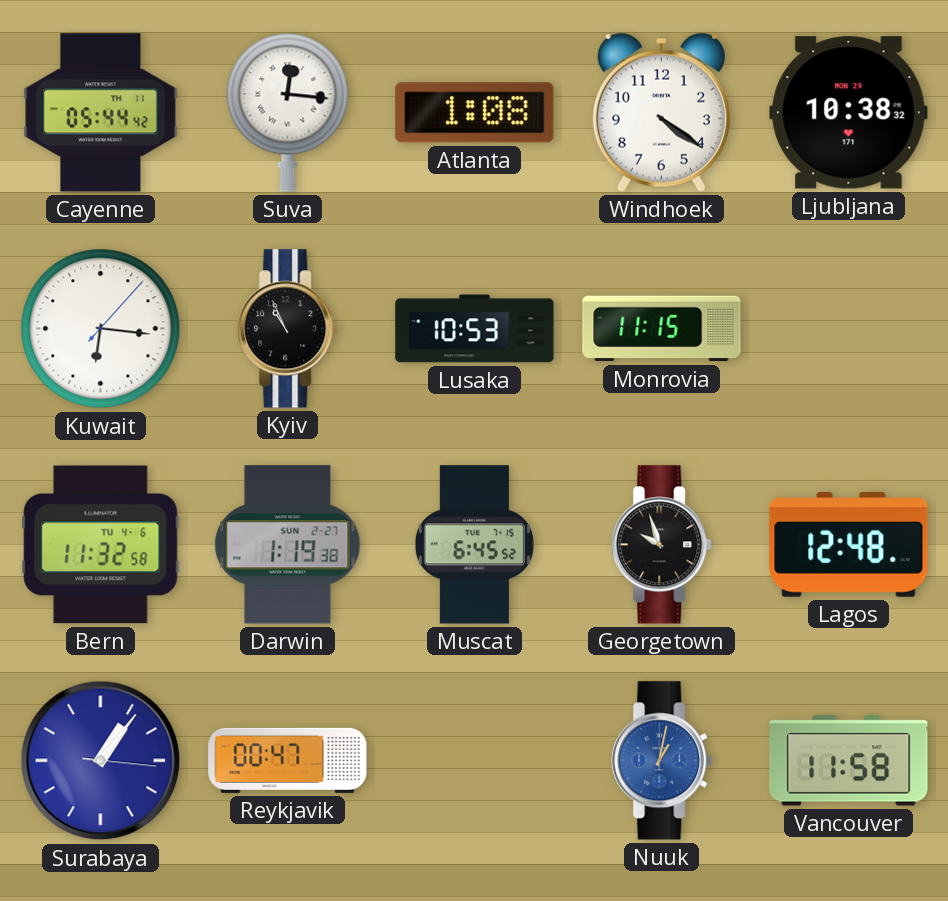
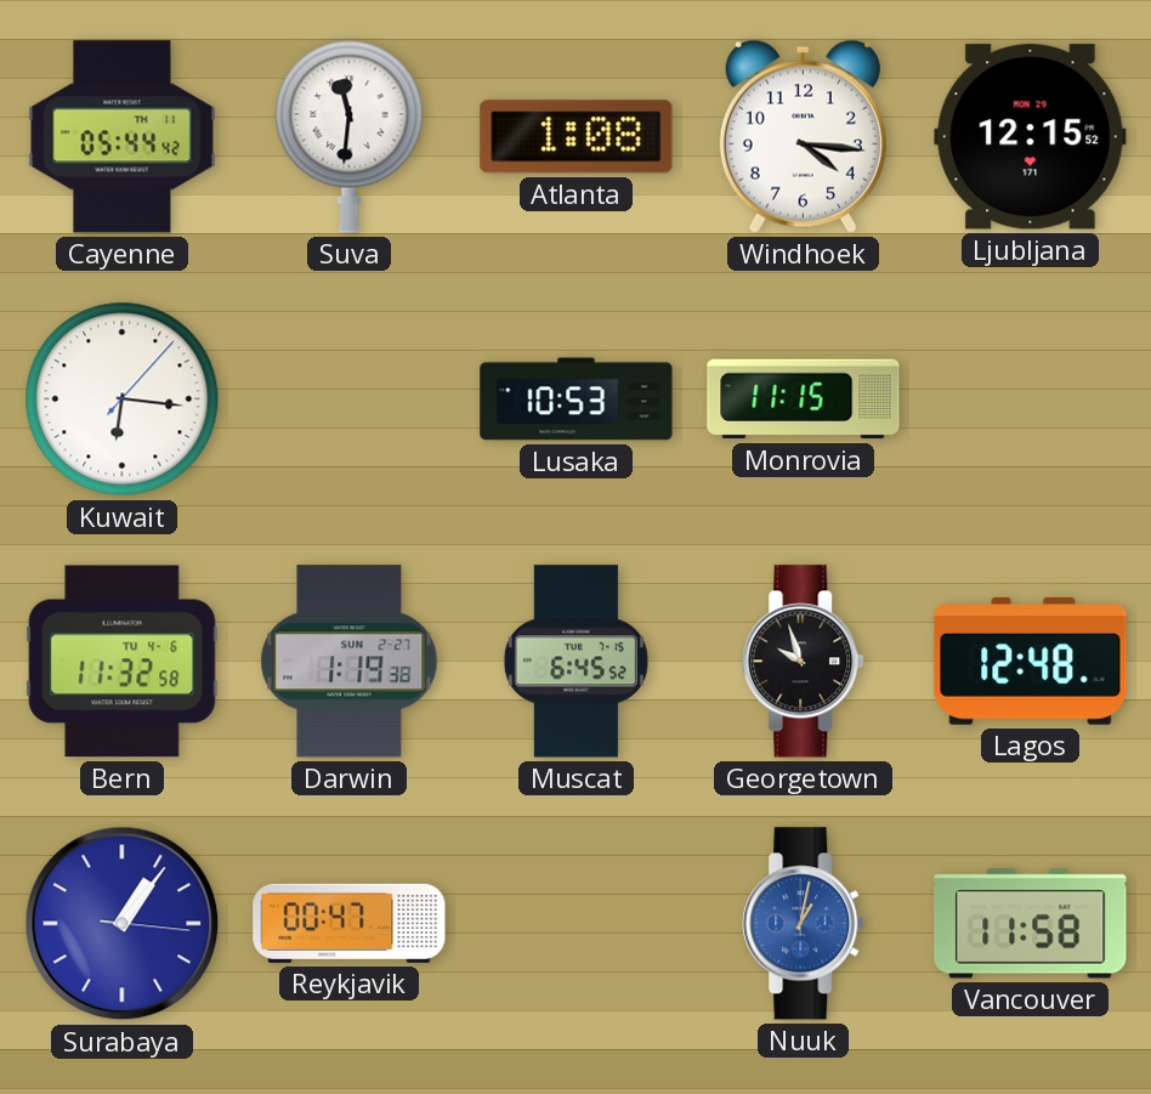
Suva: 12:16 -> 11:31
Windhoek: 4:21 -> 4:16
Ljubljana: 10:38 -> 12:15
Kyiv: 10:56 -> none
